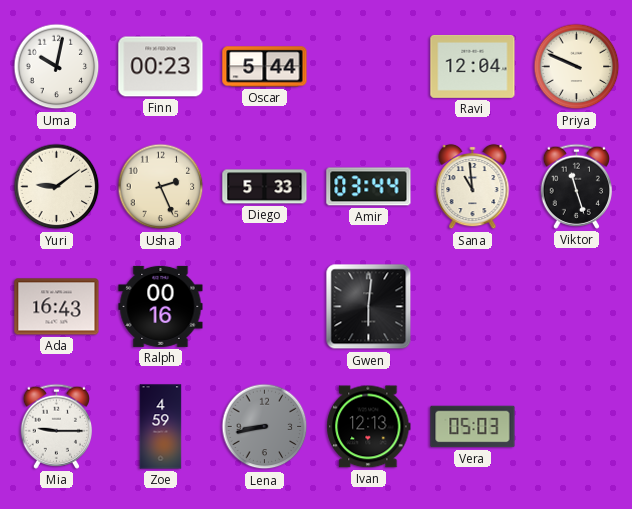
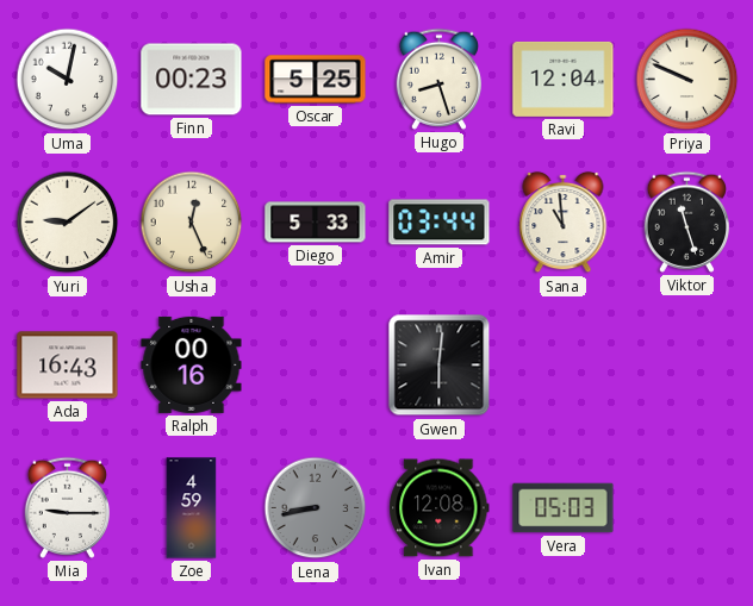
Oscar: 5:44 -> 5:25
Hugo: none -> 8:27
Usha: 2:26 -> 12:26
Ivan: 12:13 -> 12:08
